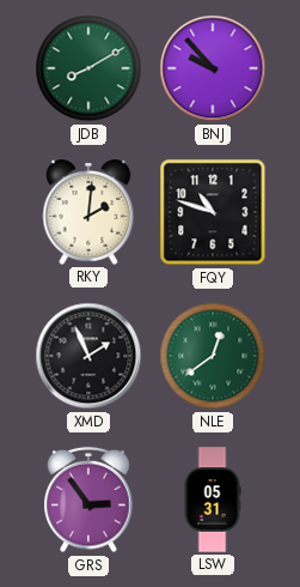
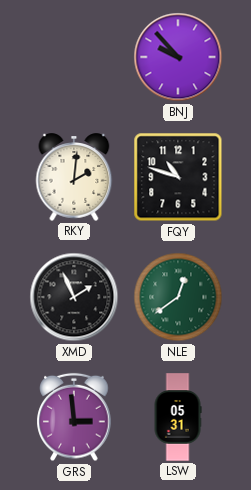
JDB: 8:10 -> none
GRS: 2:54 -> 2:59
